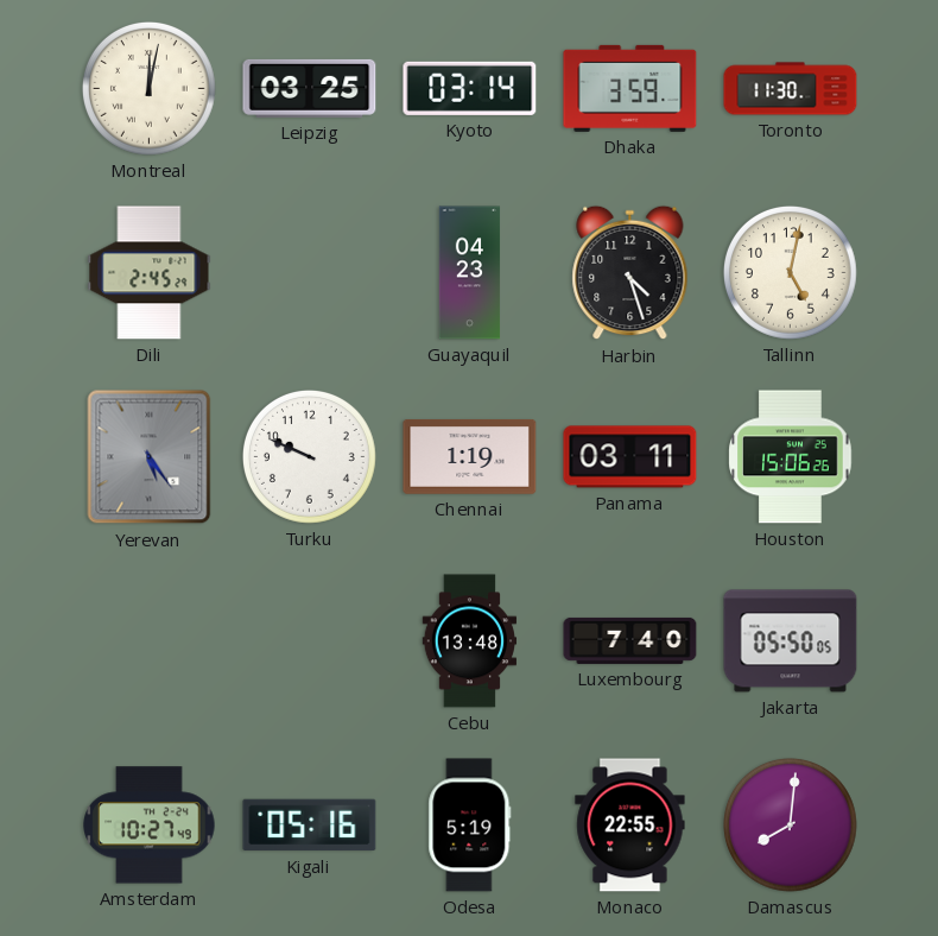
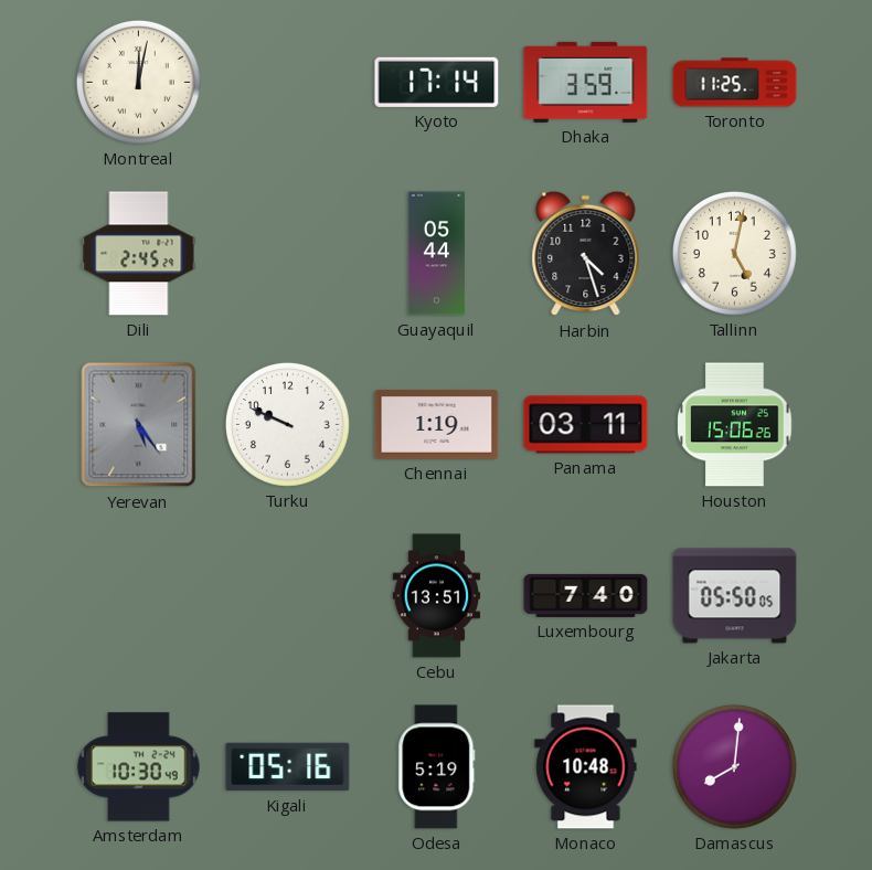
Leipzig: 03:25 -> none
Kyoto: 03:14 -> 17:14
Toronto: 11:30 -> 11:25
Guayaquil: 04:23 -> 05:44
Cebu: 13:48 -> 13:51
Amsterdam: 10:27 -> 10:30
Monaco: 22:55 -> 10:48
